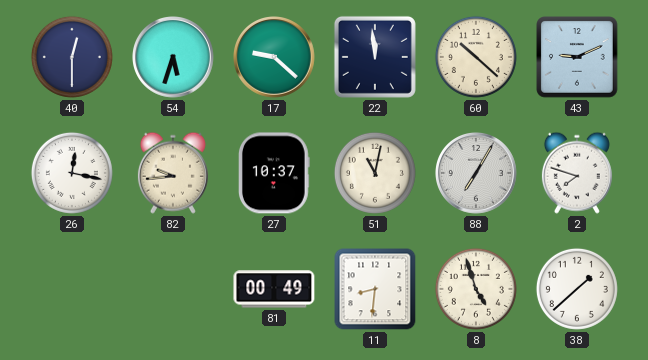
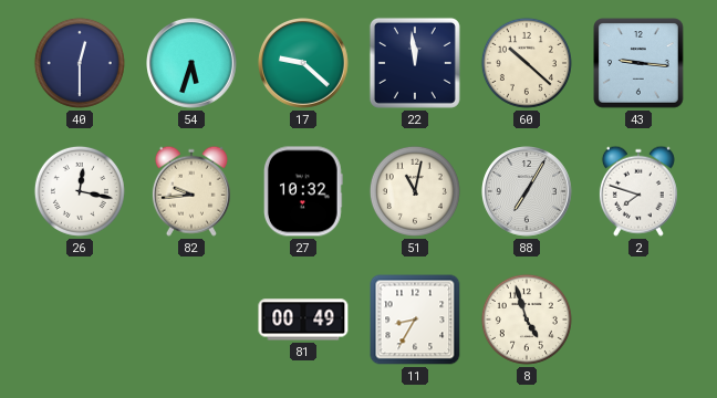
43: 9:11 -> 9:16
27: 10:37 -> 10:32
11: 8:31 -> 8:35
38: 1:38 -> none
